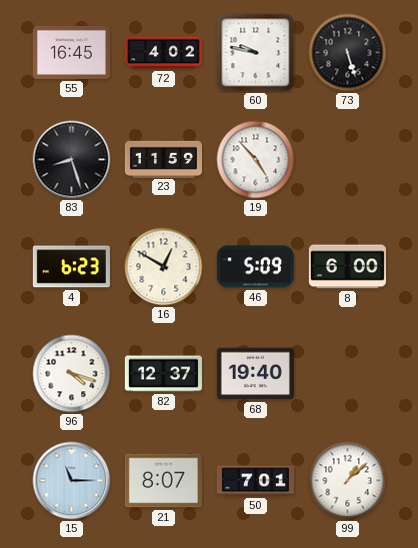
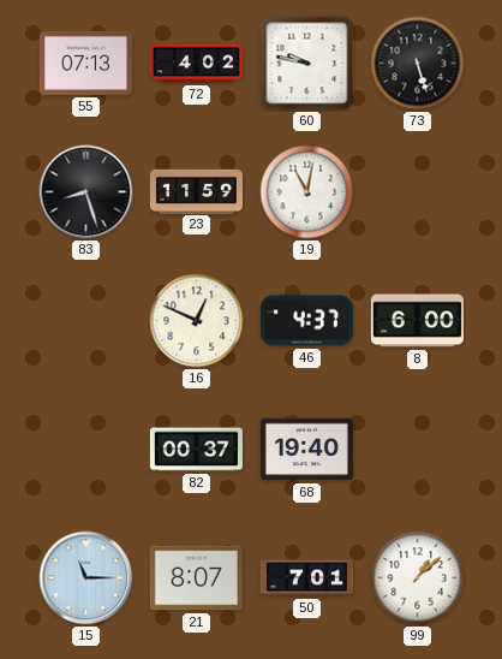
55: 16:45 -> 07:13
19: 4:53 -> 11:02
4: 6:23 -> none
16: 12:50 -> 12:49
46: 5:09 -> 4:37
96: 4:18 -> none
82: 12:37 -> 00:37
